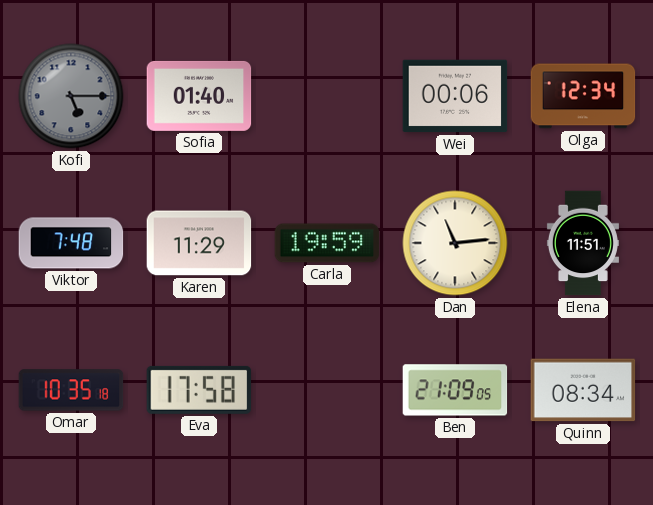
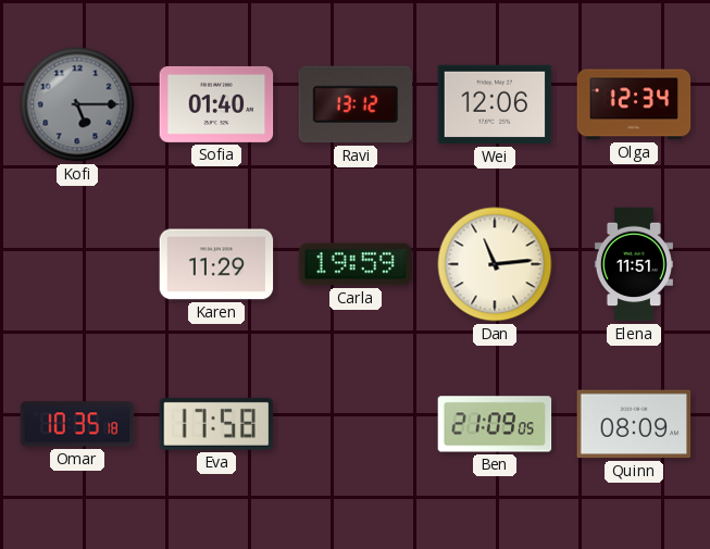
Ravi: none -> 13:12
Wei: 00:06 -> 12:06
Viktor: 7:48 -> none
Quinn: 08:34 -> 08:09
